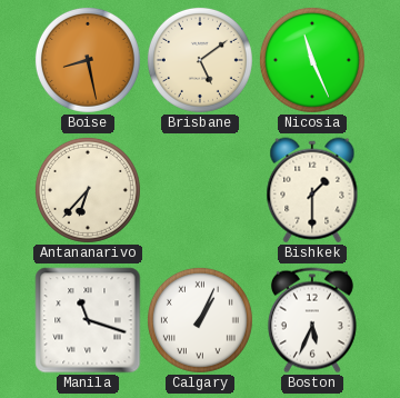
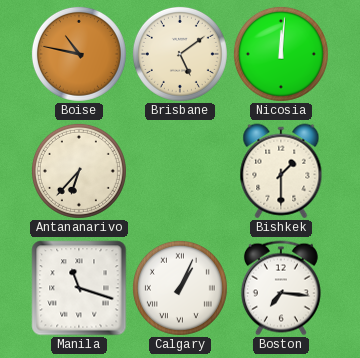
Boise: 8:28 -> 10:47
Nicosia: 11:26 -> 12:01
Boston: 5:34 -> 7:16
